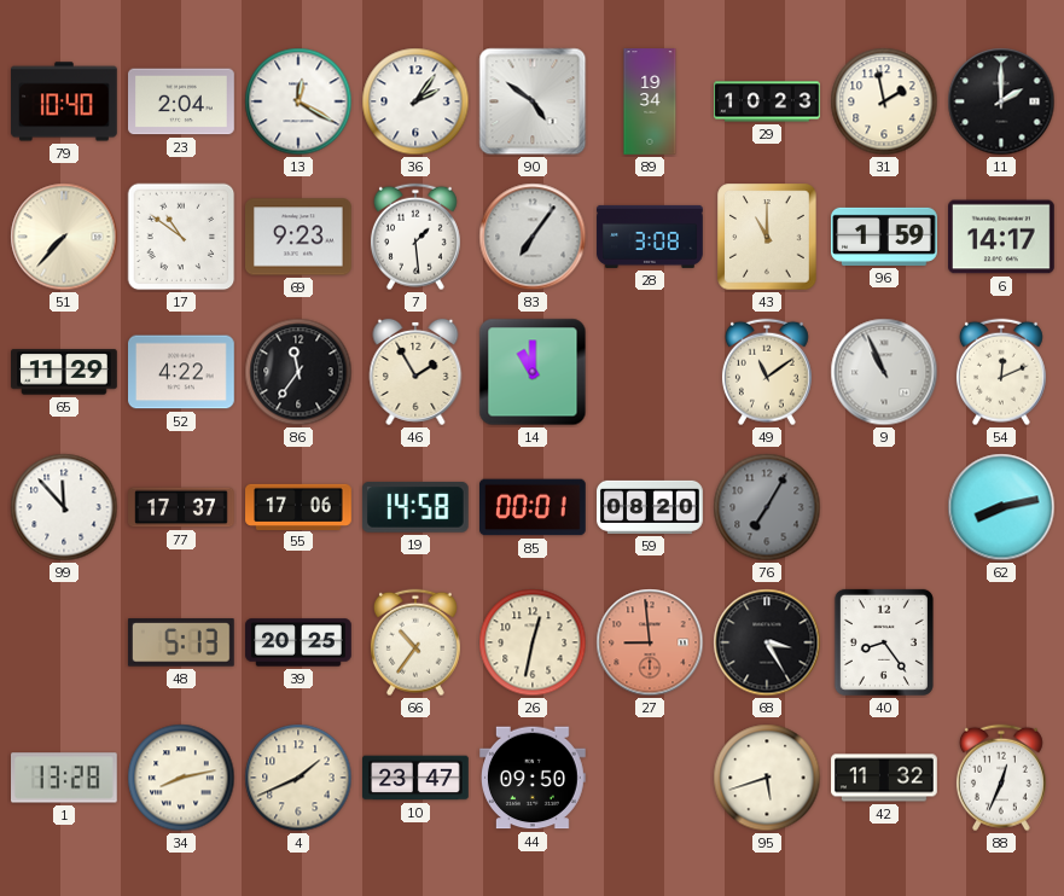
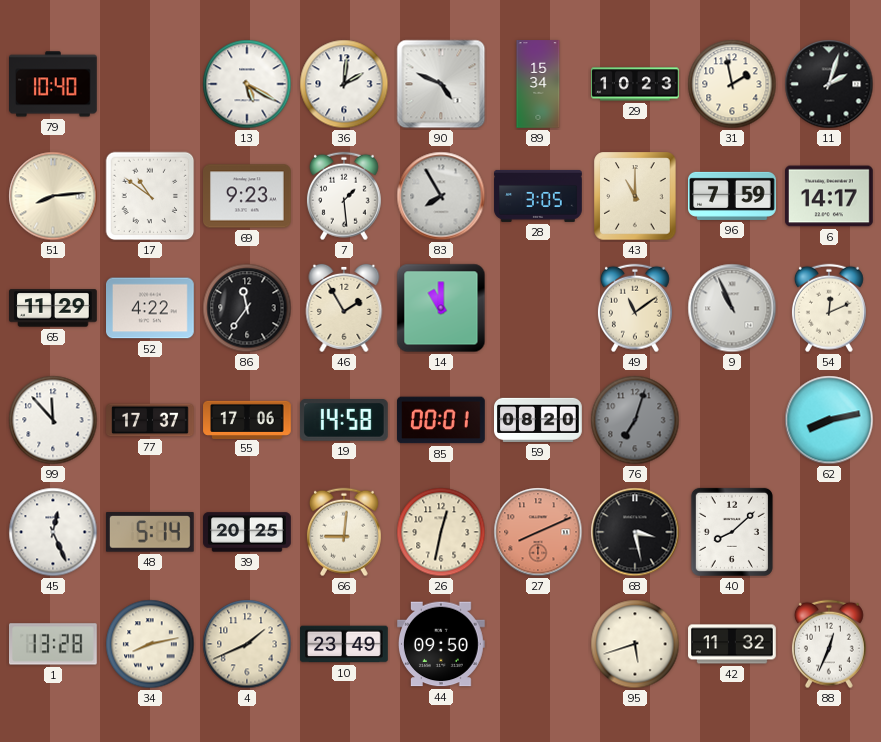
23: 2:04 -> none
13: 12:20 -> 5:20
36: 2:06 -> 2:01
90: 4:51 -> 4:49
89: 19:34 -> 15:34
11: 2:00 -> 2:03
51: 7:37 -> 8:14
83: 7:06 -> 7:55
28: 3:08 -> 3:05
96: 1:59 -> 7:59
76: 7:05 -> 7:03
45: none -> 12:26
48: 5:13 -> 5:14
66: 10:36 -> 9:01
27: 8:59 -> 8:11
68: 3:25 -> 3:28
40: 8:24 -> 8:08
10: 23:47 -> 23:49
